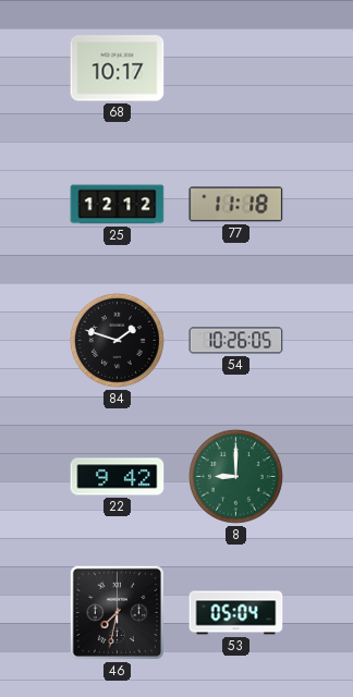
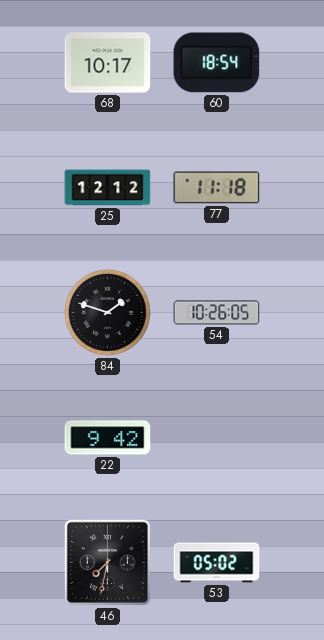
60: none -> 18:54
8: 9:00 -> none
53: 05:04 -> 05:02
